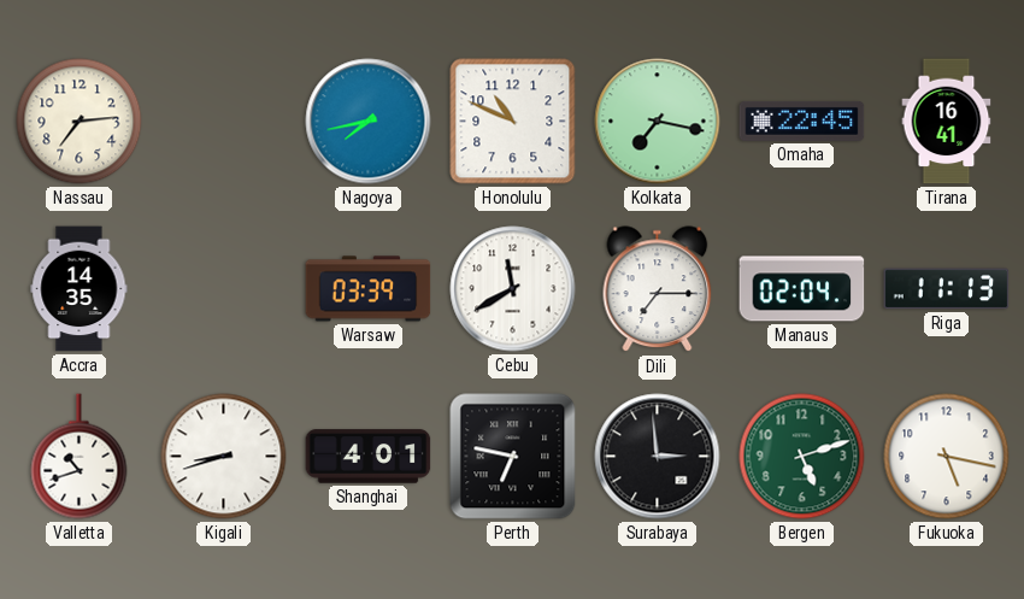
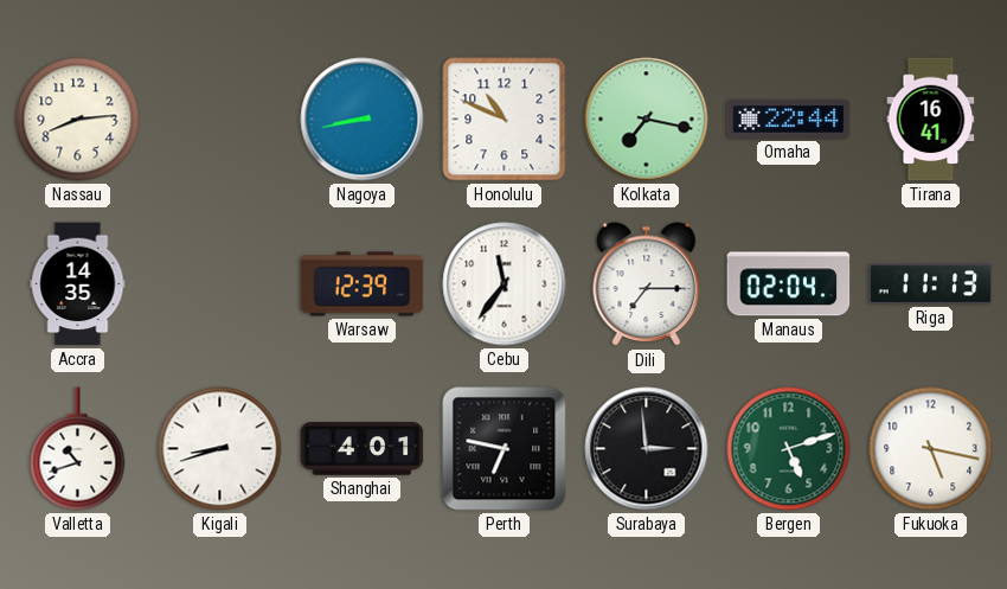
Nassau: 7:14 -> 8:14
Nagoya: 7:43 -> 8:43
Omaha: 22:45 -> 22:44
Warsaw: 03:39 -> 12:39
Cebu: 11:40 -> 11:36
